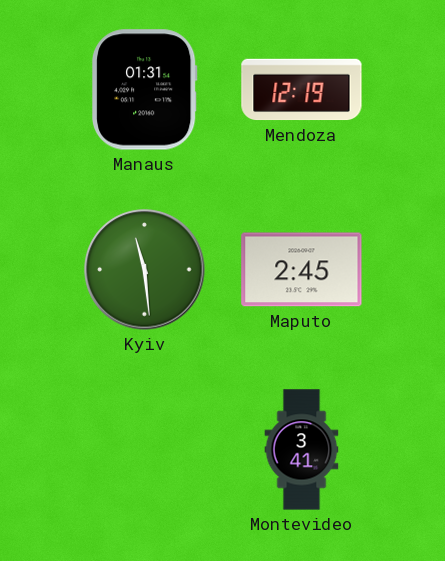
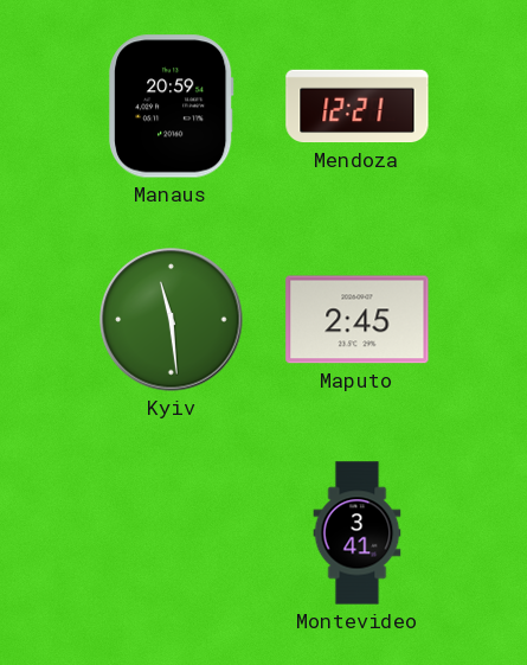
Manaus: 01:31 -> 20:59
Mendoza: 12:19 -> 12:21
